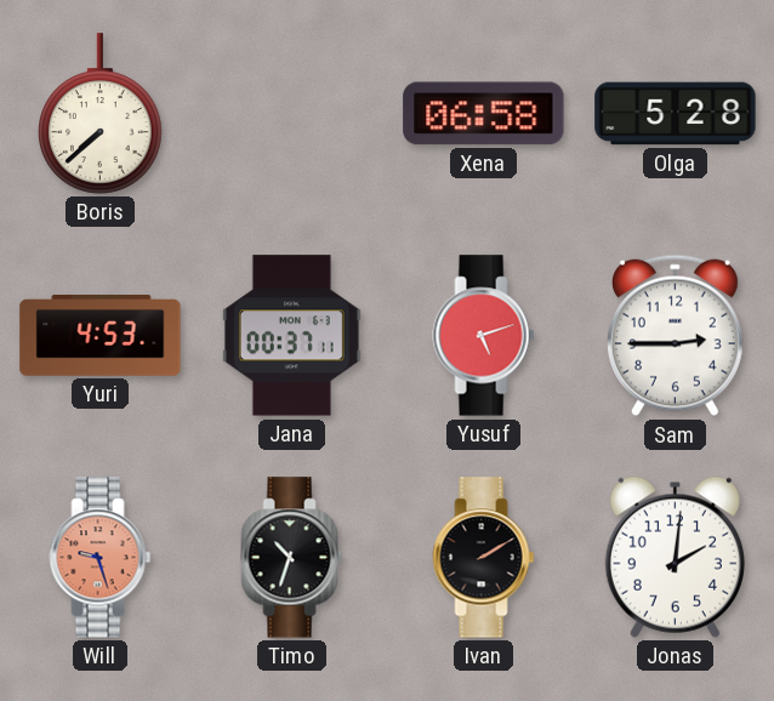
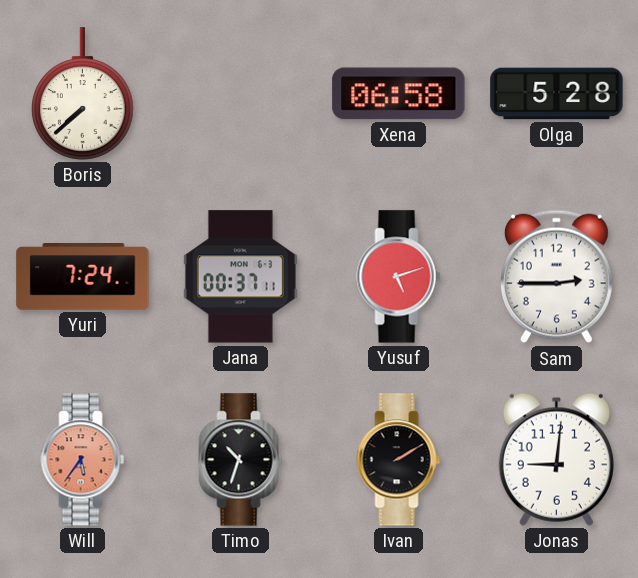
Yuri: 4:53 -> 7:24
Will: 9:27 -> 5:36
Jonas: 2:01 -> 9:01
